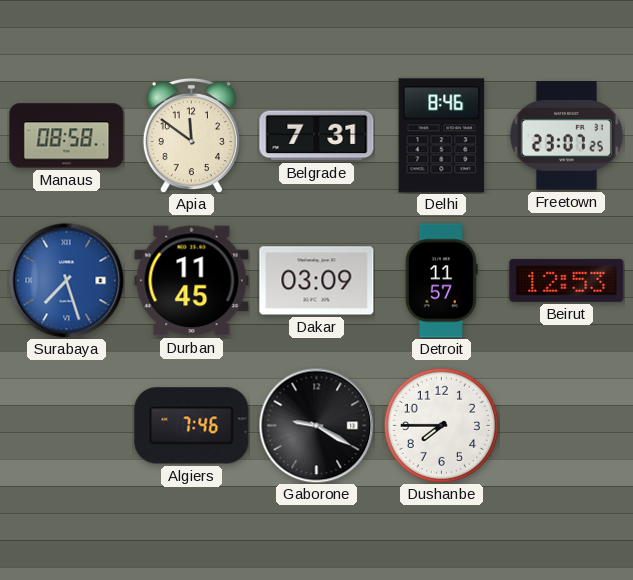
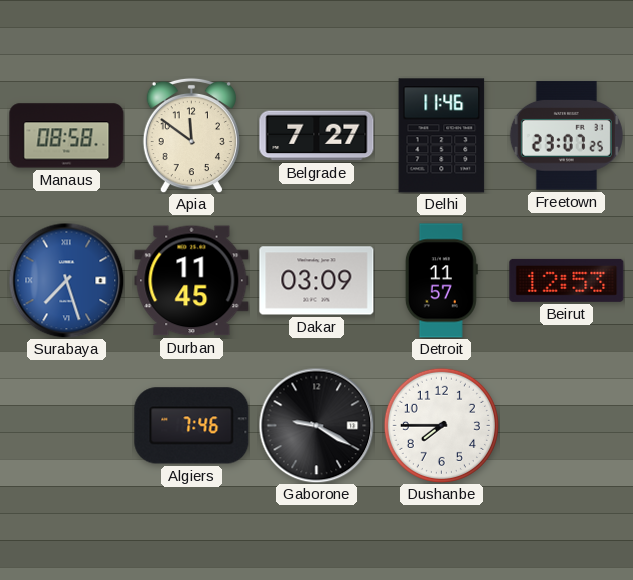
Belgrade: 7:31 -> 7:27
Delhi: 8:46 -> 11:46
